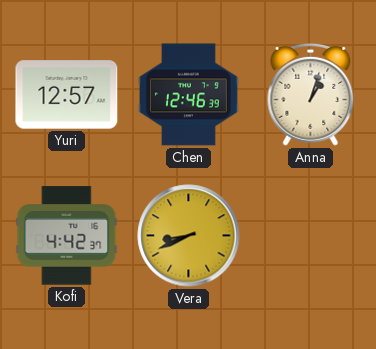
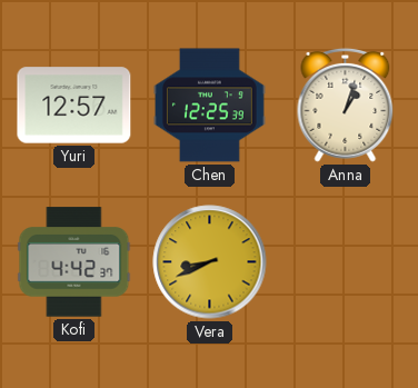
Chen: 12:46 -> 12:25
